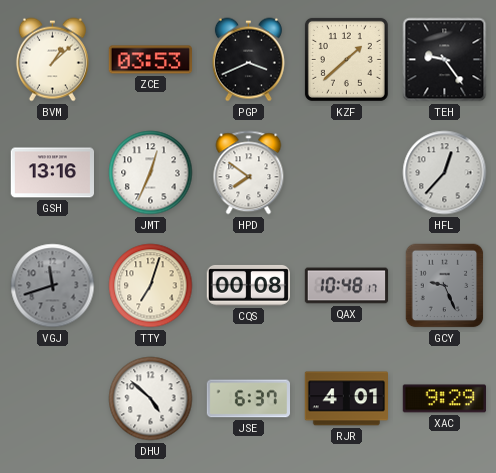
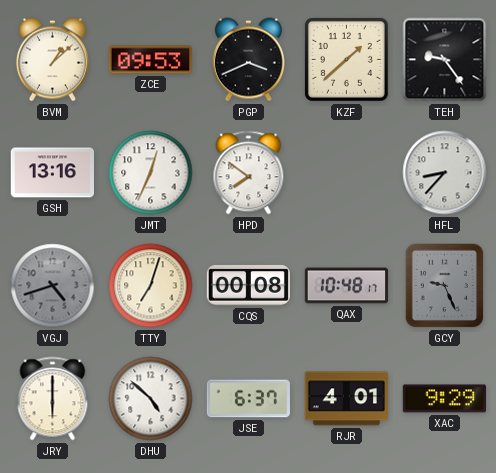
ZCE: 03:53 -> 09:53
HFL: 12:37 -> 8:37
VGJ: 11:42 -> 4:42
JRY: none -> 6:00
